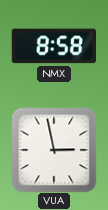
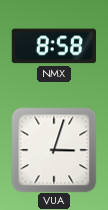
VUA: 2:58 -> 3:03
